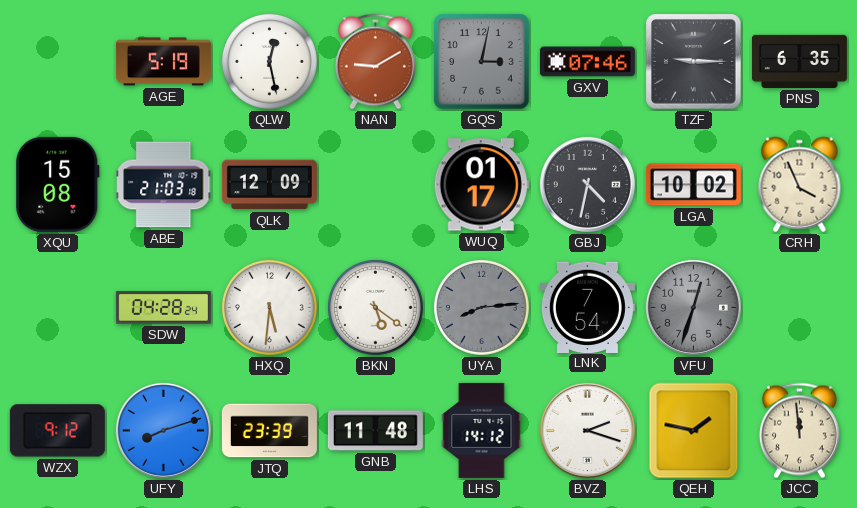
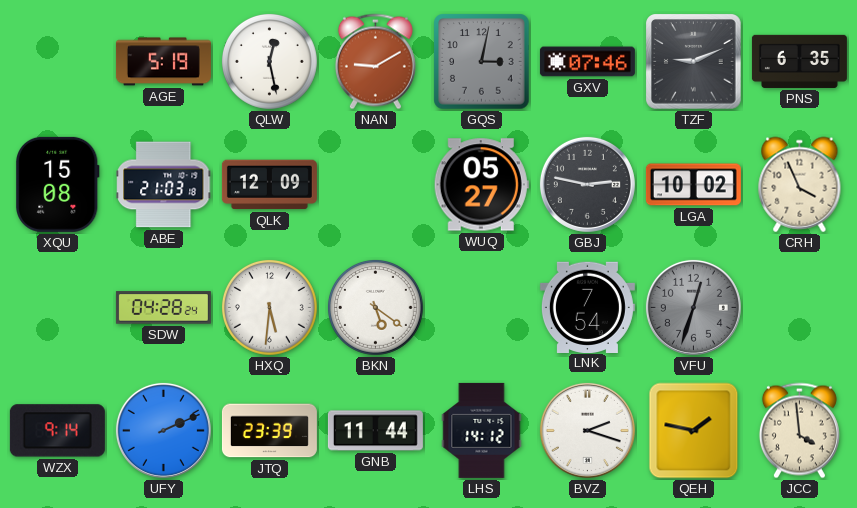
TZF: 9:15 -> 9:11
WUQ: 01:17 -> 05:27
GBJ: 4:32 -> 2:47
UYA: 8:14 -> none
WZX: 9:12 -> 9:14
UFY: 8:12 -> 2:11
GNB: 11:48 -> 11:44
JCC: 11:59 -> 3:59
